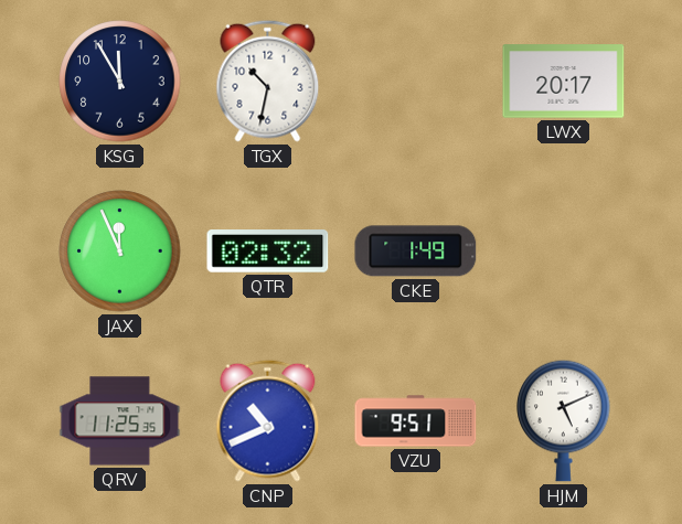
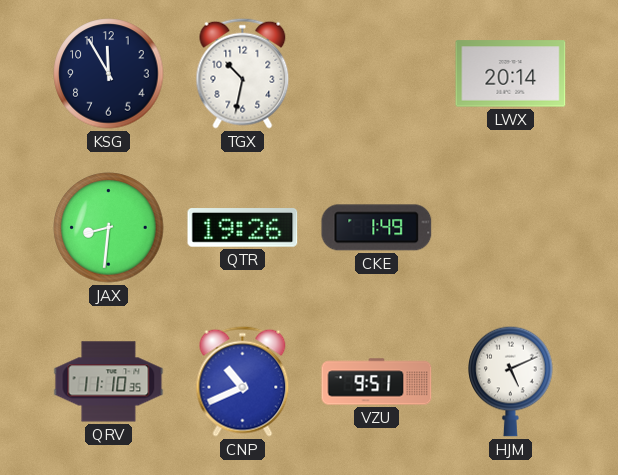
LWX: 20:17 -> 20:14
JAX: 11:56 -> 8:31
QTR: 02:32 -> 19:26
QRV: 11:25 -> 11:10
